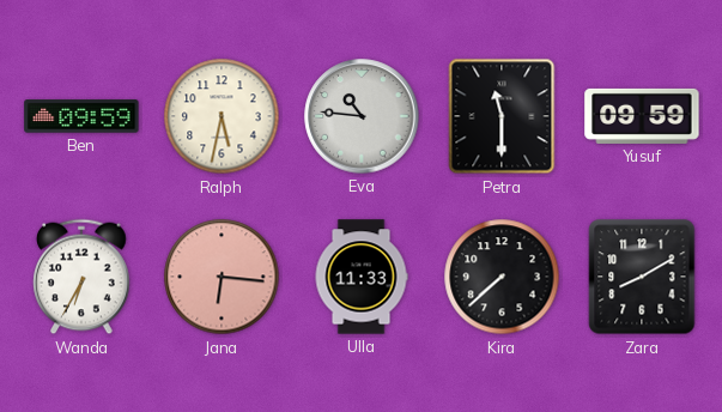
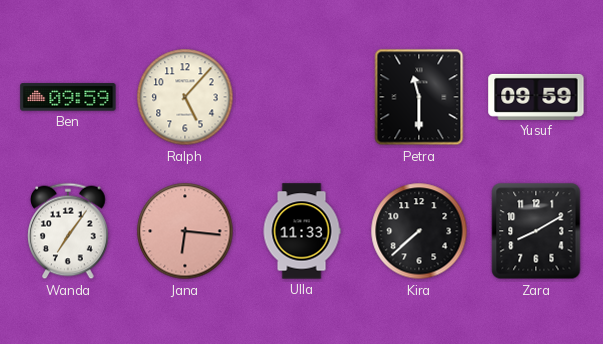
Ralph: 5:32 -> 5:07
Eva: 10:46 -> none
Wanda: 6:35 -> 7:06
